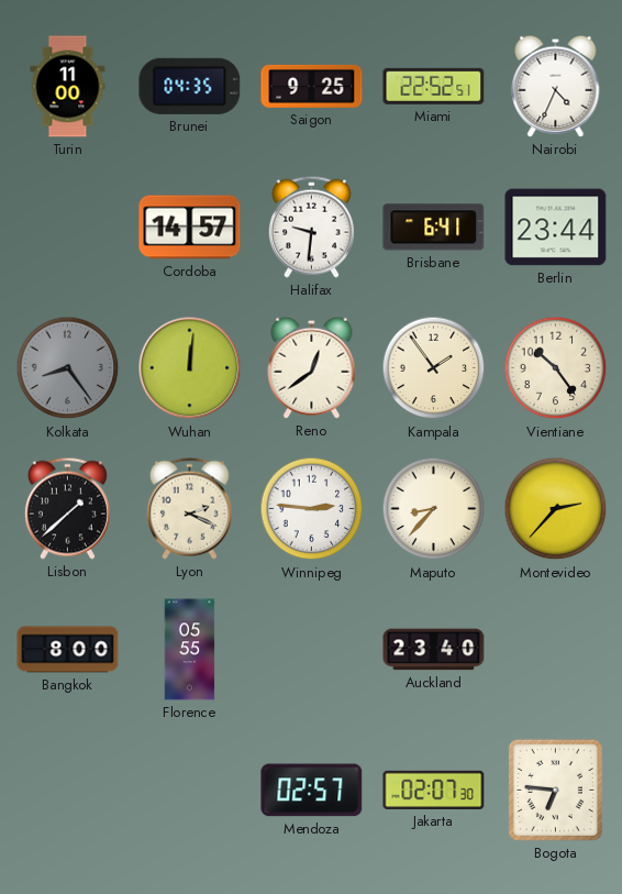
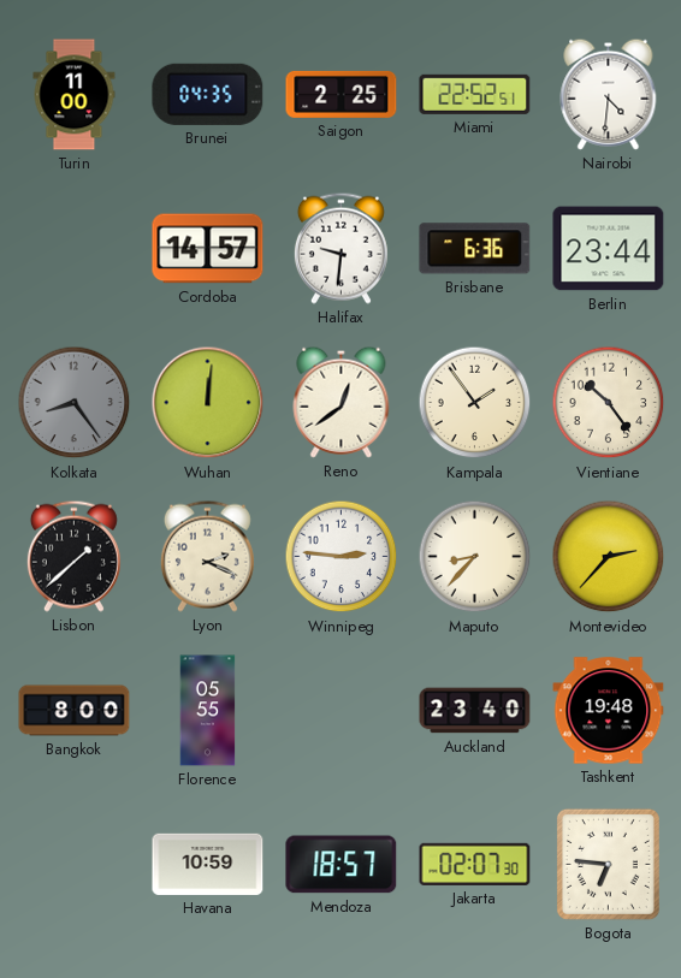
Saigon: 9:25 -> 2:25
Nairobi: 4:34 -> 4:31
Brisbane: 6:41 -> 6:36
Tashkent: none -> 19:48
Havana: none -> 10:59
Mendoza: 02:57 -> 18:57
